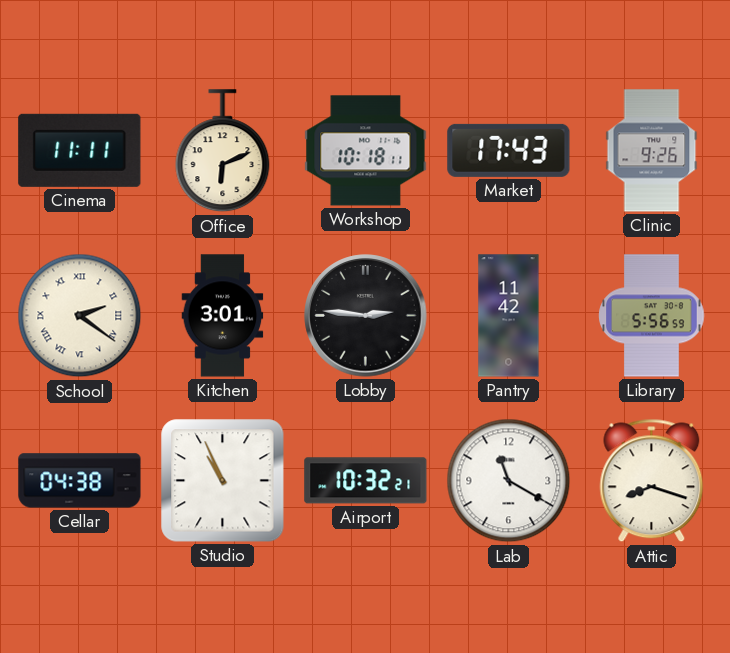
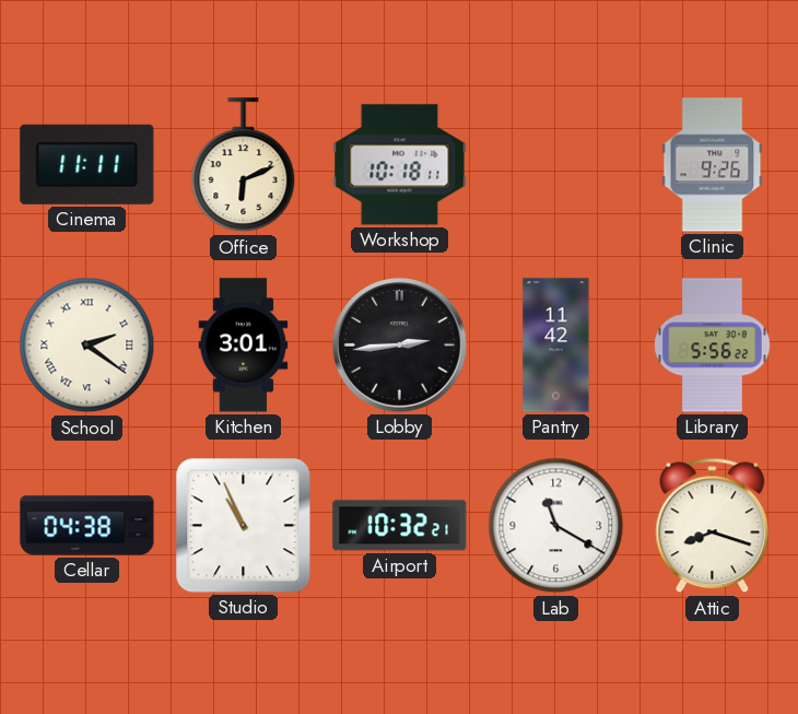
Market: 17:43 -> none
Lobby: 2:46 -> 2:44
Library: 5:56:59 -> 5:56:22
